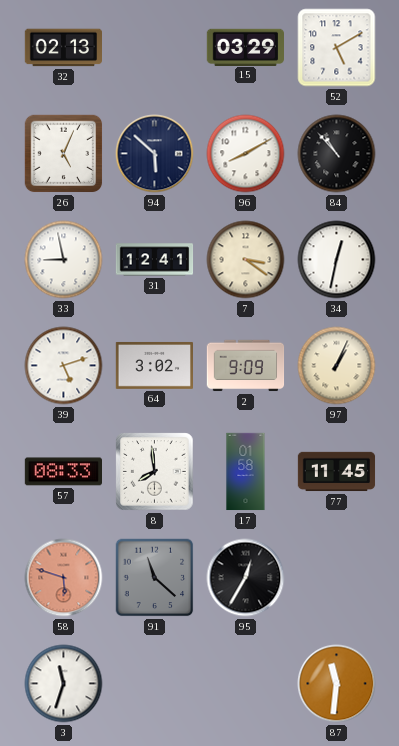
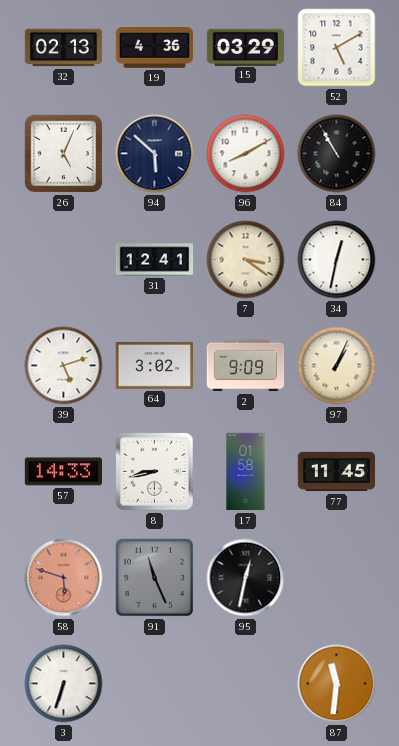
19: none -> 4:36
84: 10:53 -> 10:55
33: 8:58 -> none
57: 08:33 -> 14:33
8: 7:59 -> 8:43
91: 11:22 -> 11:26
95: 12:35 -> 12:32
3: 11:33 -> 6:33
